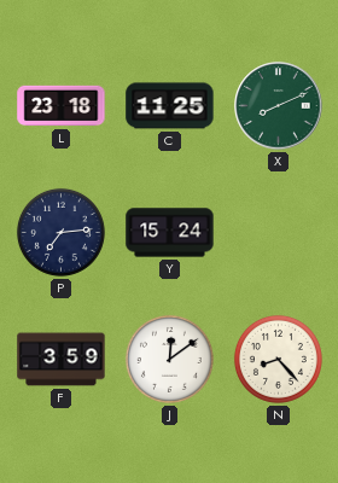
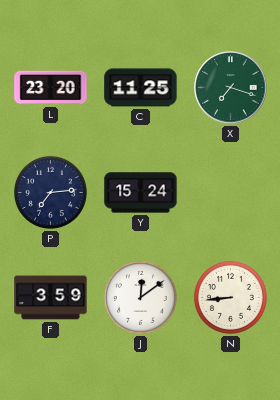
L: 23:18 -> 23:20
X: 8:11 -> 7:18
N: 8:23 -> 8:44
